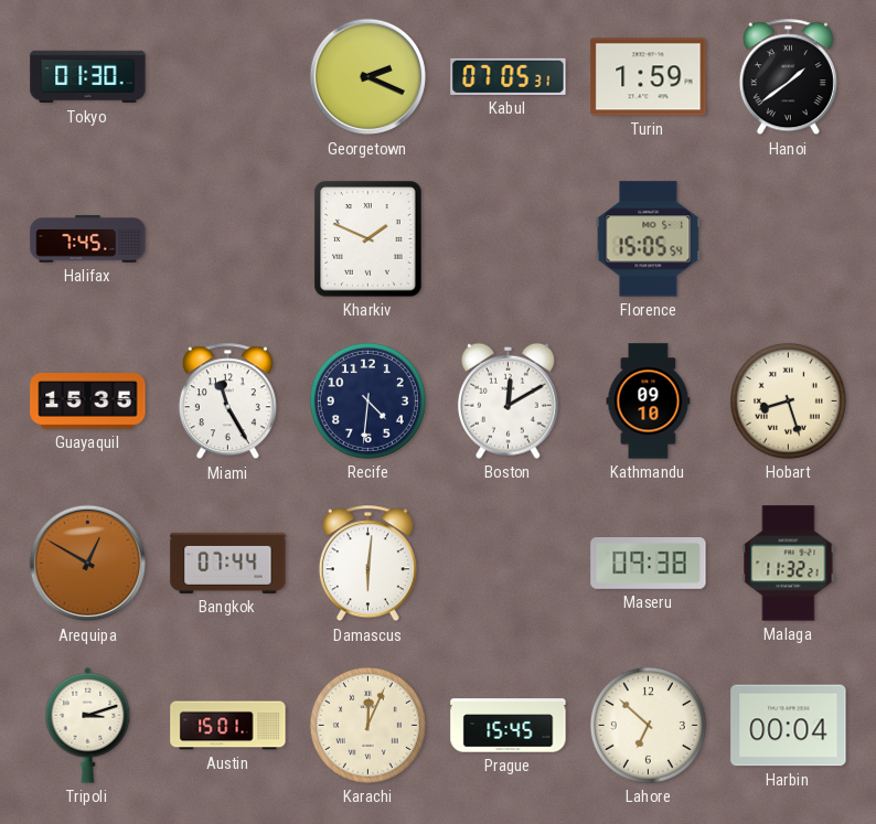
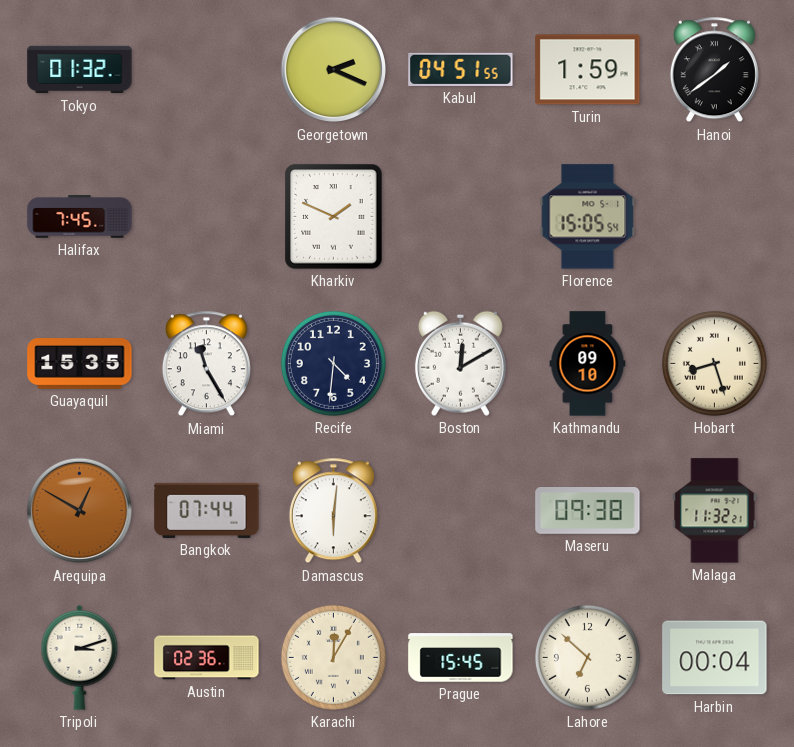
Tokyo: 01:30 -> 01:32
Kabul: 07:05 -> 04:51
Austin: 15:01 -> 02:36
Karachi: 12:04 -> 12:05
